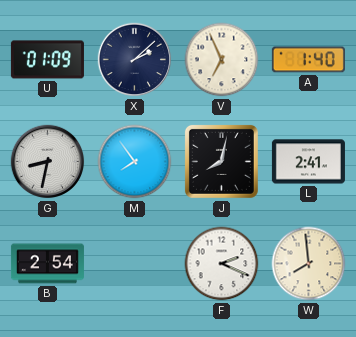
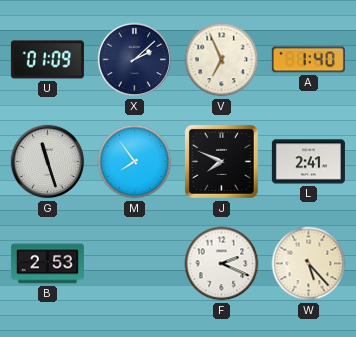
G: 8:32 -> 11:27
J: 8:02 -> 7:49
B: 2:54 -> 2:53
W: 7:59 -> 5:23
